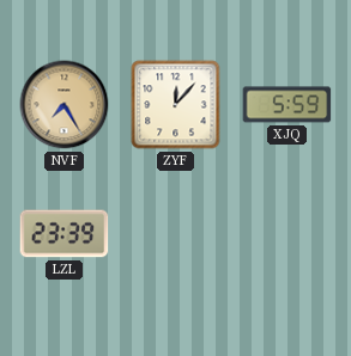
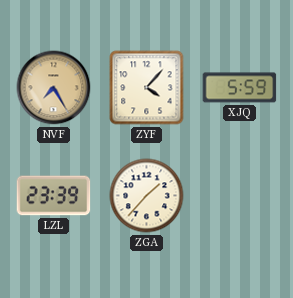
ZYF: 12:07 -> 4:07
ZGA: none -> 1:37
